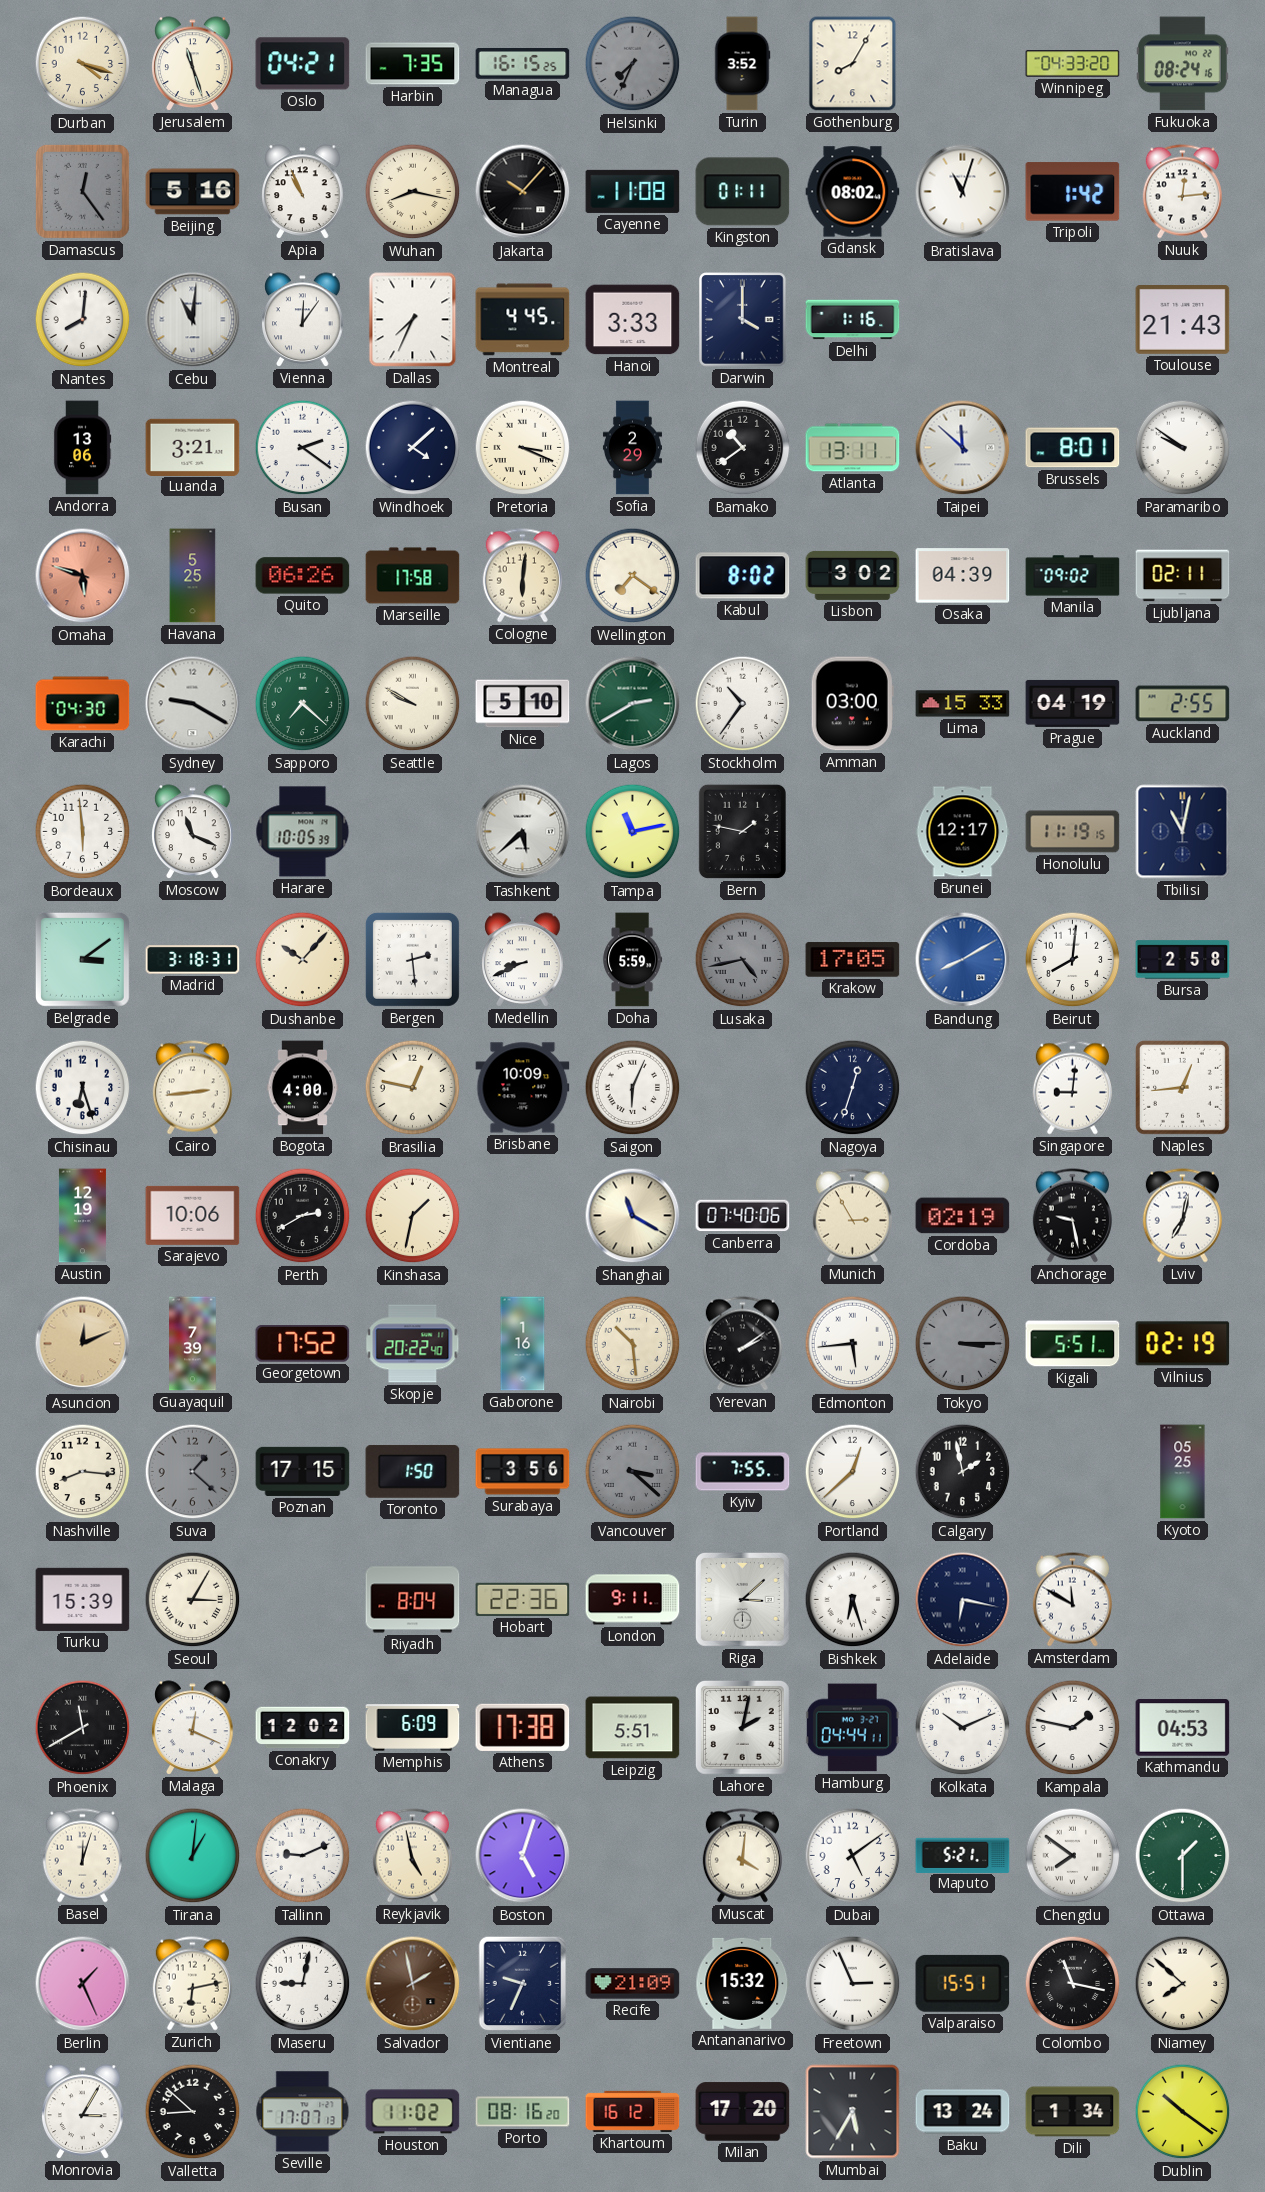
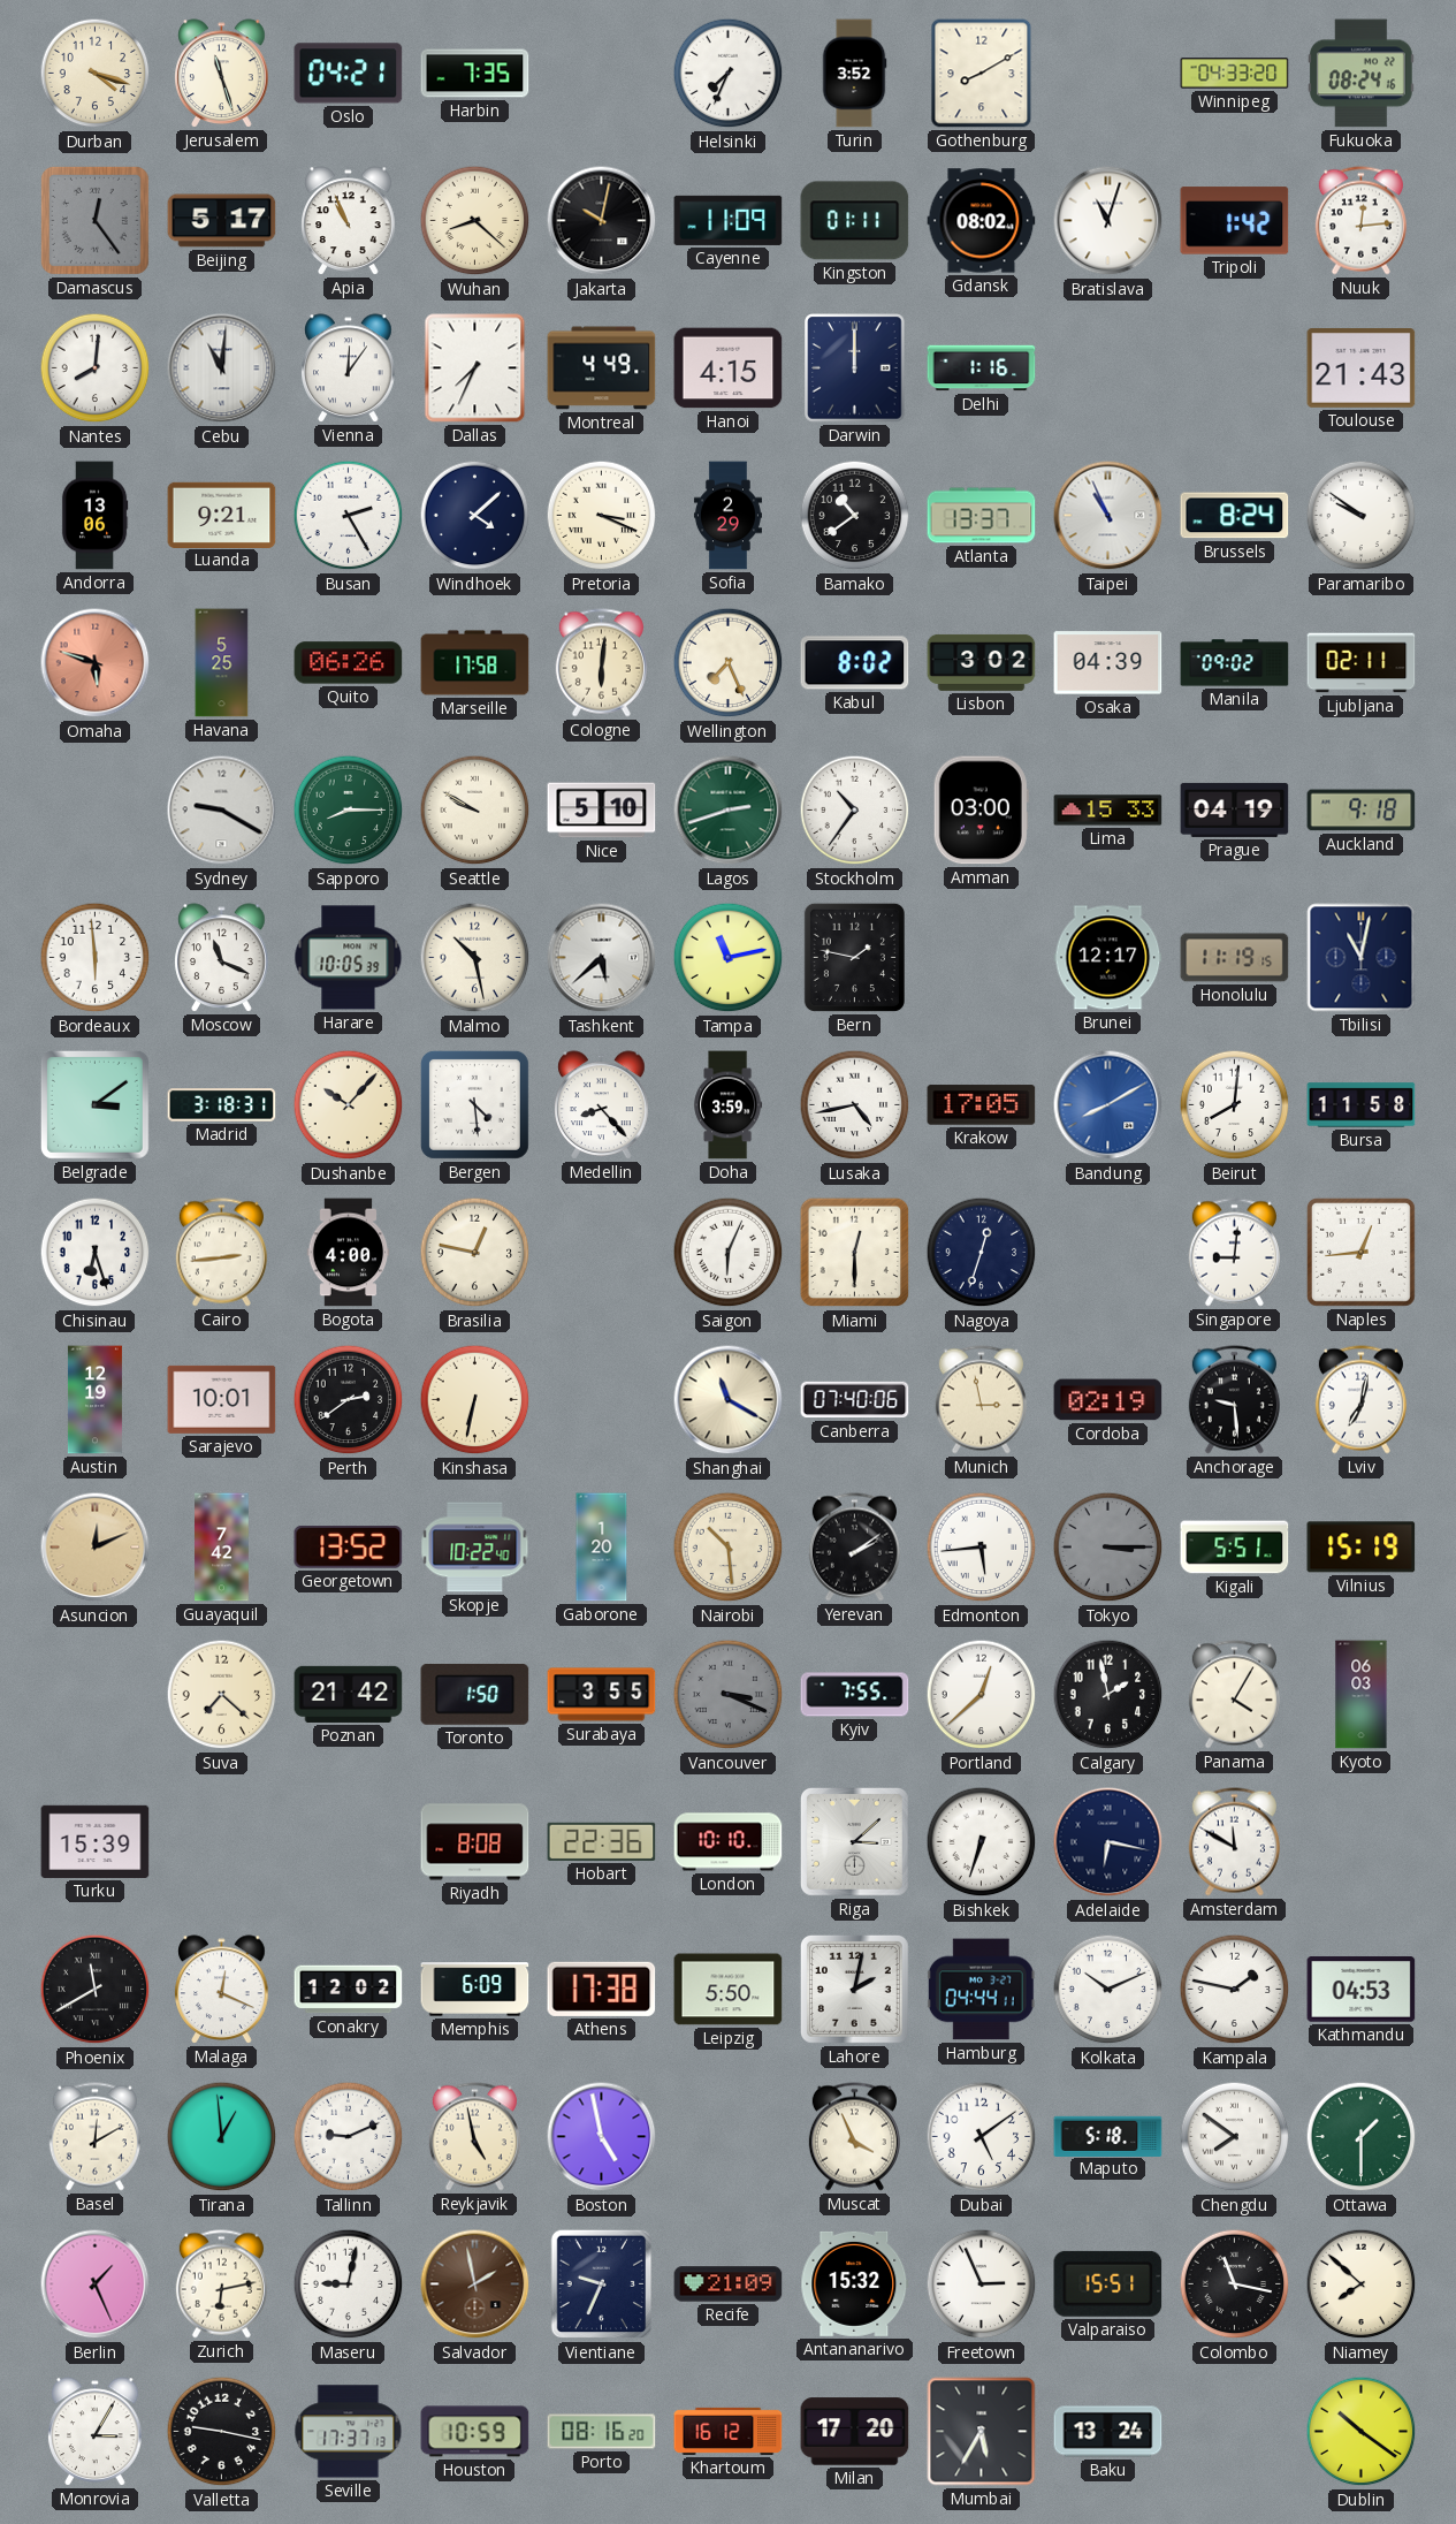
Managua: 16:15 -> none
Helsinki dial: grey -> white
Gothenburg: 8:05 -> 8:10
Beijing: 5:16 -> 5:17
Wuhan: 8:17 -> 8:22
Jakarta: 10:07 -> 10:02
Cayenne: 11:08 -> 11:09
Montreal: 4:45 -> 4:49
Hanoi: 3:33 -> 4:15
Darwin: 4:00 -> 12:00
Luanda: 3:21 -> 9:21
Busan: 2:21 -> 2:25
Atlanta: 13:11 -> 13:37
Taipei: 11:52 -> 10:56
Brussels: 8:01 -> 8:24
Wellington: 7:21 -> 7:26
Karachi: 04:30 -> none
Sapporo: 7:22 -> 8:15
Lagos: 2:40 -> 2:42
Auckland: 2:55 -> 9:18
Malmo: none -> 10:28
Bergen: 2:29 -> 4:29
Medellin: 8:41 -> 8:23
Doha: 5:59 -> 3:59
Lusaka dial: grey -> white
Bursa: 2:58 -> 11:58
Brisbane: 10:09 -> none
Miami: none -> 12:30
Sarajevo: 10:06 -> 10:01
Perth: 2:40 -> 2:39
Kinshasa: 1:32 -> 6:32
Munich: 2:55 -> 2:58
Anchorage: 9:28 -> 9:29
Guayaquil: 7:39 -> 7:42
Georgetown: 17:52 -> 13:52
Skopje: 20:22 -> 10:22
Gaborone: 1:16 -> 1:20
Vilnius: 02:19 -> 15:19
Nashville: 8:16 -> none
Suva: 1:22 -> 7:22
Suva dial: grey -> cream
Poznan: 17:15 -> 21:42
Surabaya: 3:56 -> 3:55
Vancouver: 3:22 -> 3:19
Panama: none -> 4:05
Kyoto: 05:25 -> 06:03
Seoul: 3:05 -> none
Riyadh: 8:04 -> 8:08
London: 9:11 -> 10:10
Bishkek: 6:27 -> 6:33
Leipzig: 5:51 -> 5:50
Basel: 12:03 -> 12:10
Tirana: 1:01 -> 12:59
Boston: 5:03 -> 4:58
Muscat: 4:01 -> 3:56
Maputo: 5:21 -> 5:18
Valletta: 8:52 -> 9:17
Seville: 17:07 -> 17:37
Houston: 11:02 -> 10:59
Dili: 1:34 -> none
